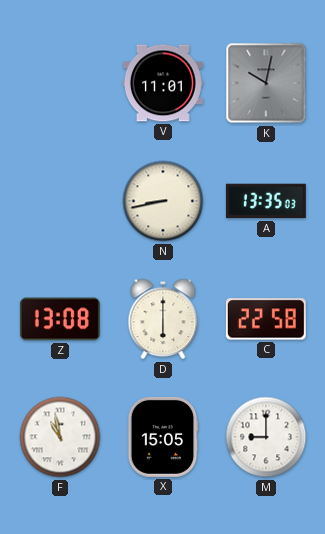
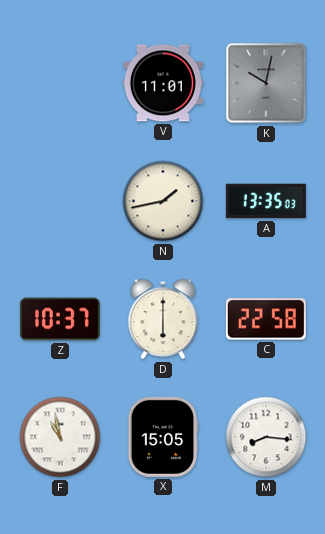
N: 8:43 -> 1:43
Z: 13:08 -> 10:37
M: 9:00 -> 8:16
